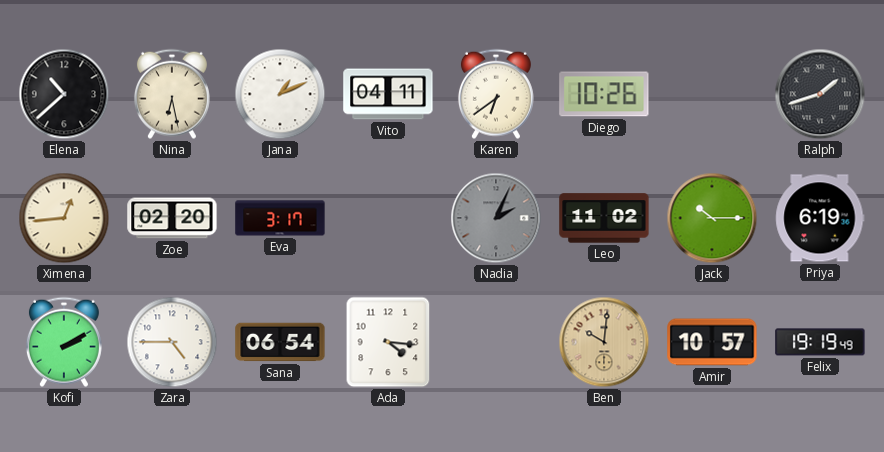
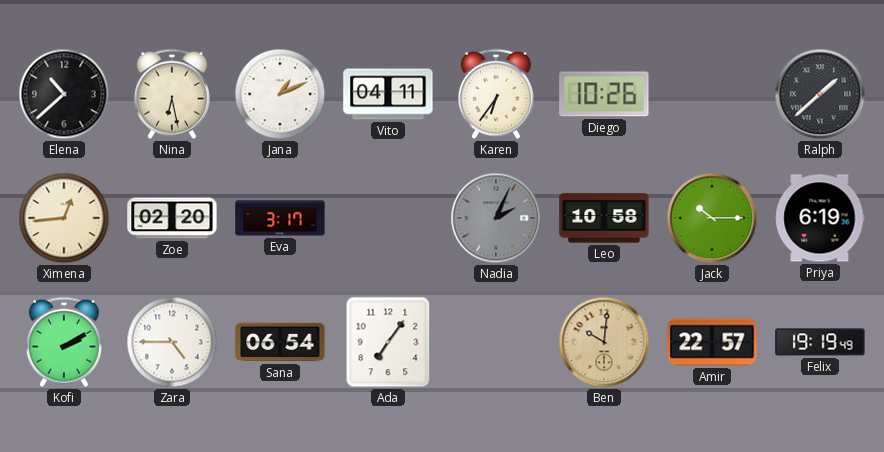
Karen: 6:39 -> 6:36
Ralph: 1:42 -> 1:38
Leo: 11:02 -> 10:58
Ada: 4:16 -> 7:06
Amir: 10:57 -> 22:57
